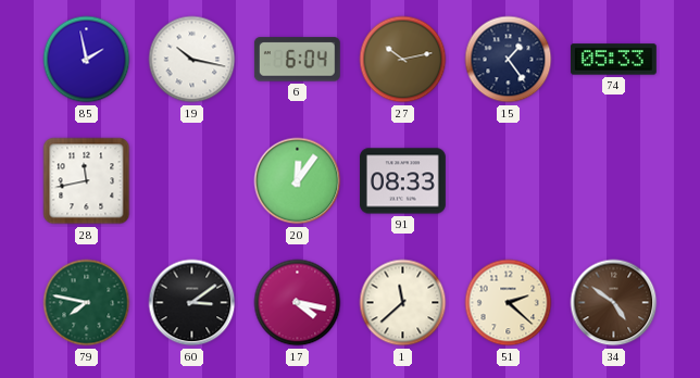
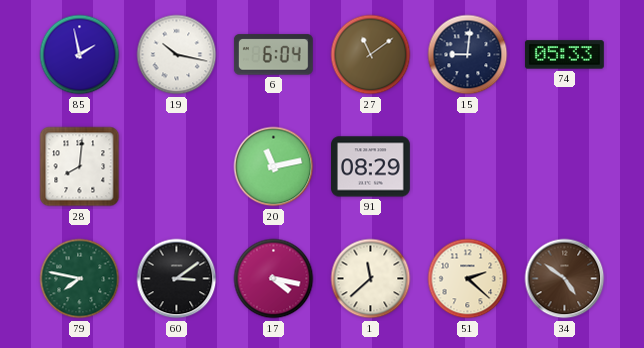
27: 10:13 -> 11:09
15: 1:24 -> 9:01
28: 11:43 -> 8:01
20: 12:06 -> 11:13
91: 08:33 -> 08:29
